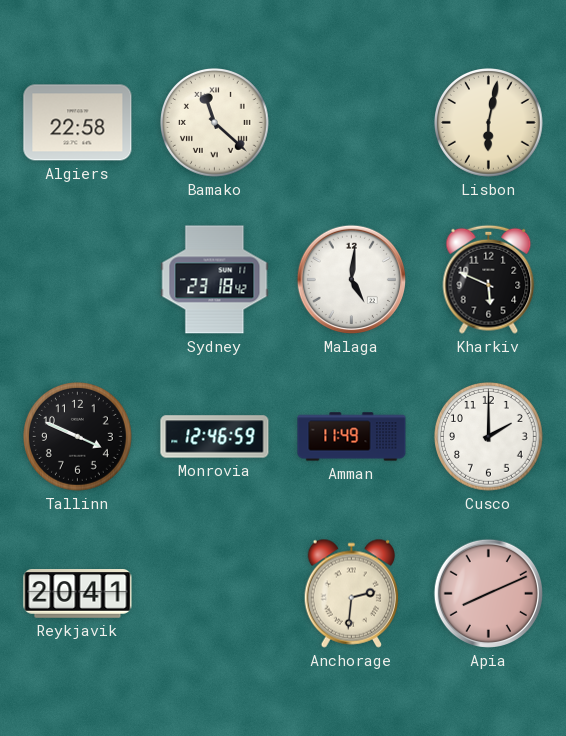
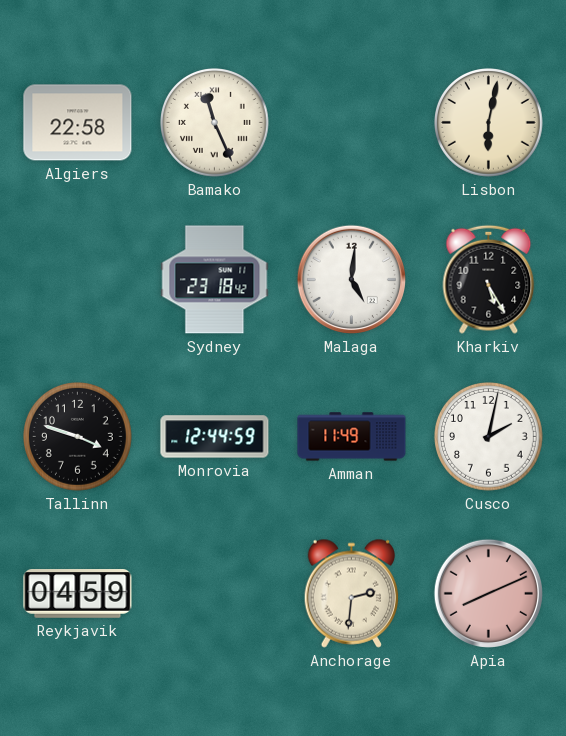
Bamako: 11:22 -> 11:26
Kharkiv: 5:49 -> 5:25
Tallinn: 3:49 -> 3:48
Monrovia: 12:46 -> 12:44
Cusco: 2:00 -> 2:02
Reykjavik: 20:41 -> 04:59
